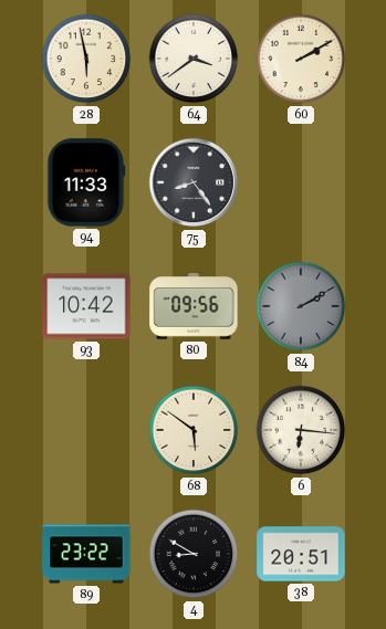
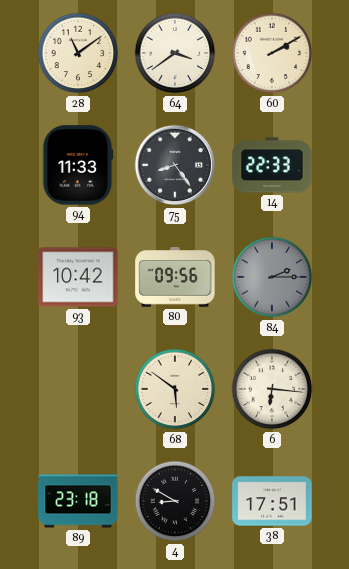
28: 5:58 -> 11:09
14: none -> 22:33
84: 2:10 -> 2:15
89: 23:22 -> 23:18
38: 20:51 -> 17:51
